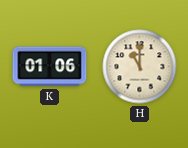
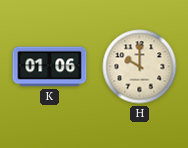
H: 11:00 -> 10:00
